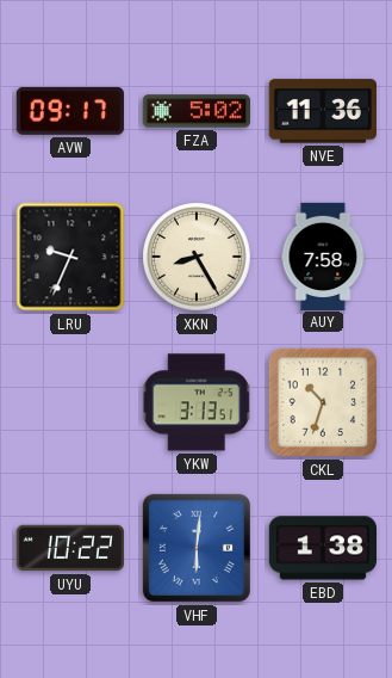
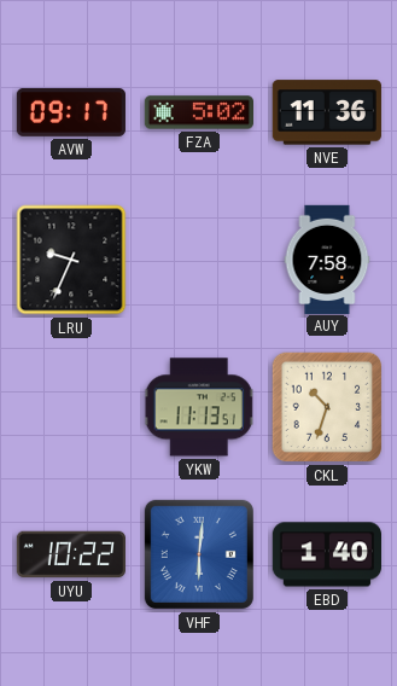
XKN: 8:25 -> none
YKW: 3:13 -> 11:13
EBD: 1:38 -> 1:40
